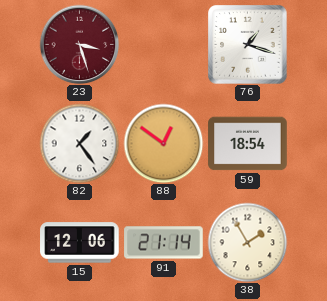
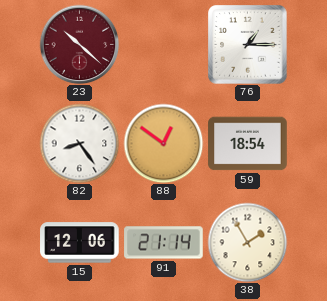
23: 3:27 -> 10:22
76: 1:18 -> 1:15
82: 1:24 -> 8:24
